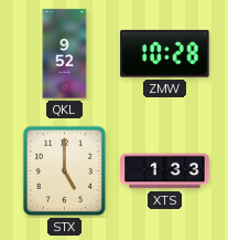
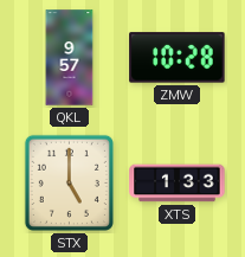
QKL: 9:52 -> 9:57
